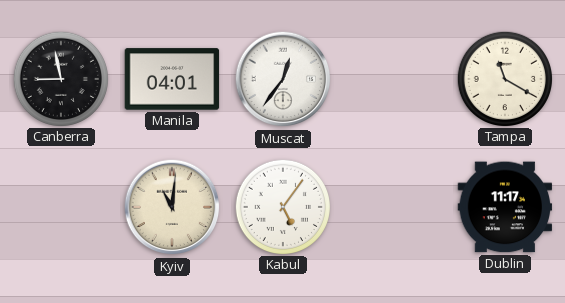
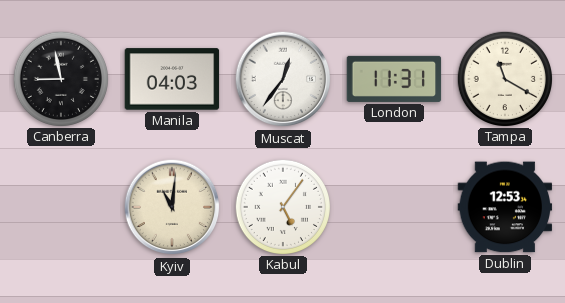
Manila: 04:01 -> 04:03
London: none -> 11:31
Dublin: 11:17 -> 12:53
